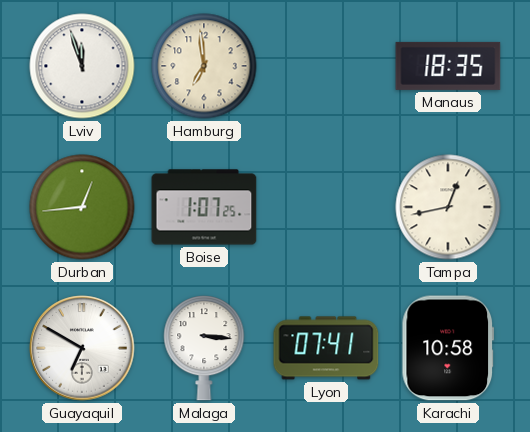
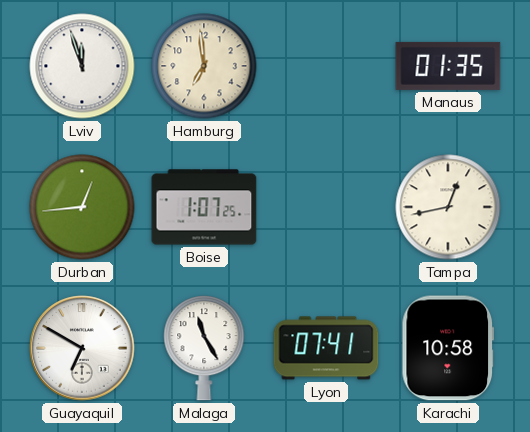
Manaus: 18:35 -> 01:35
Malaga: 3:16 -> 11:25
